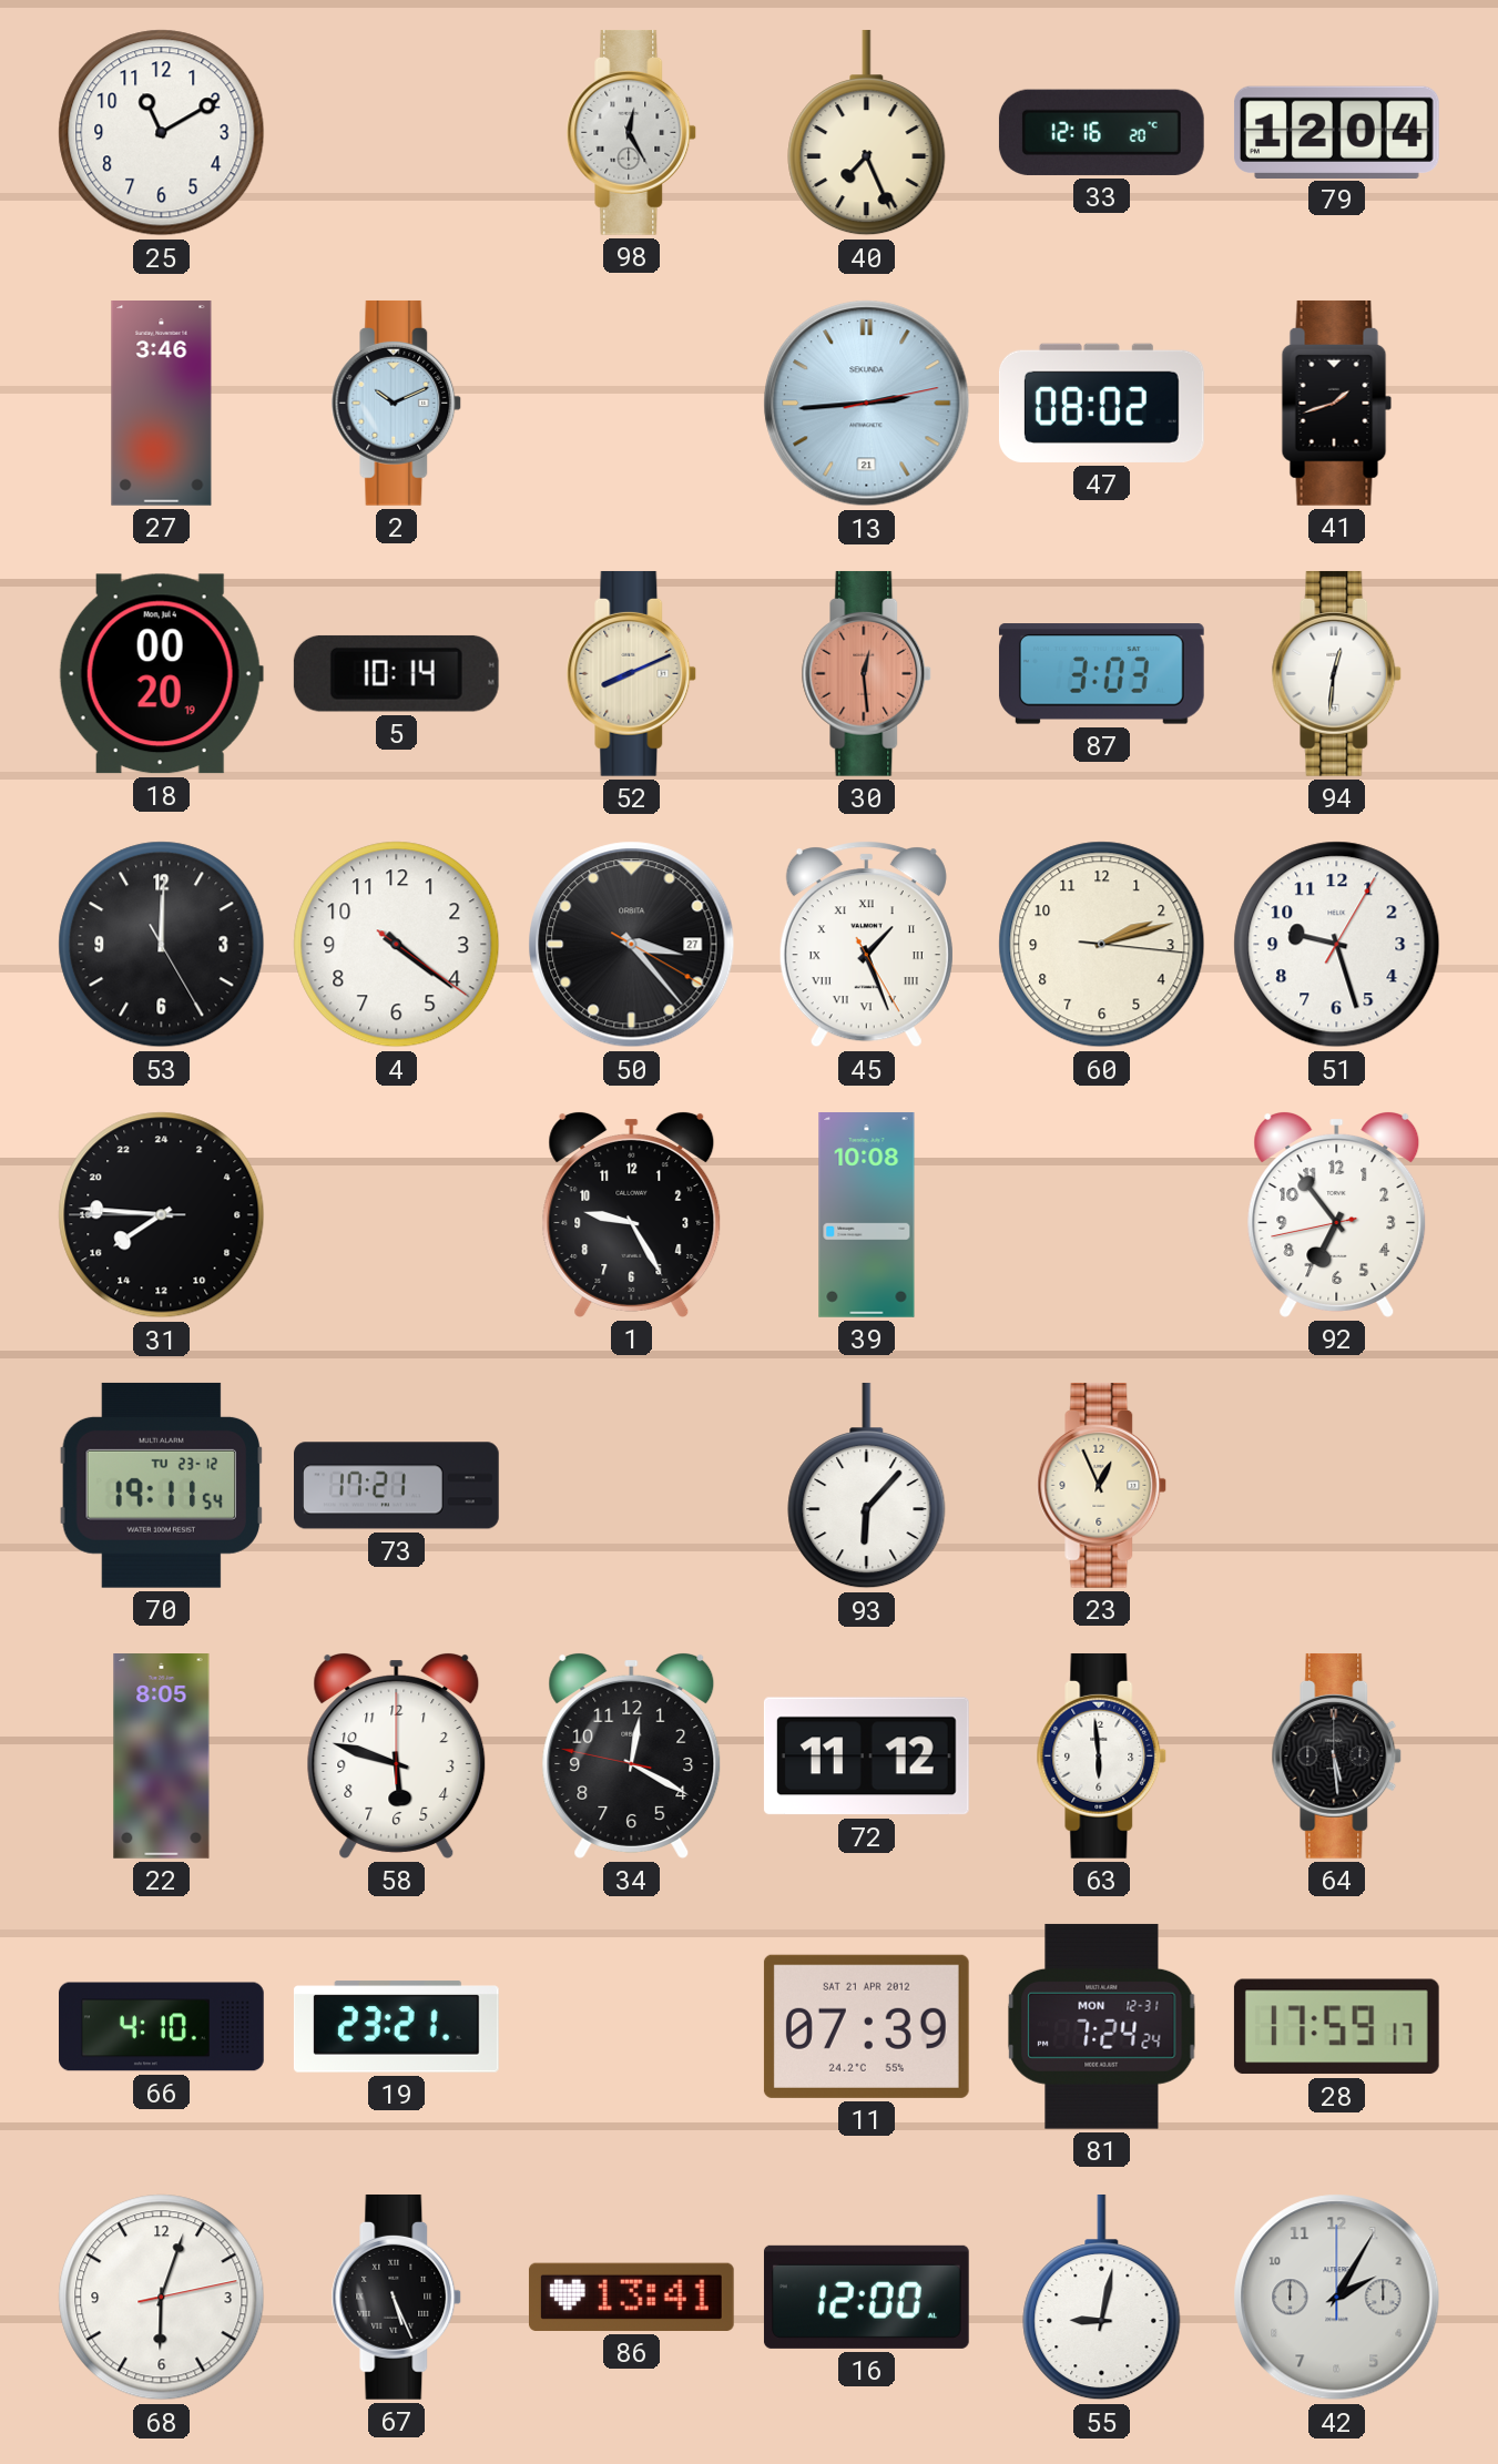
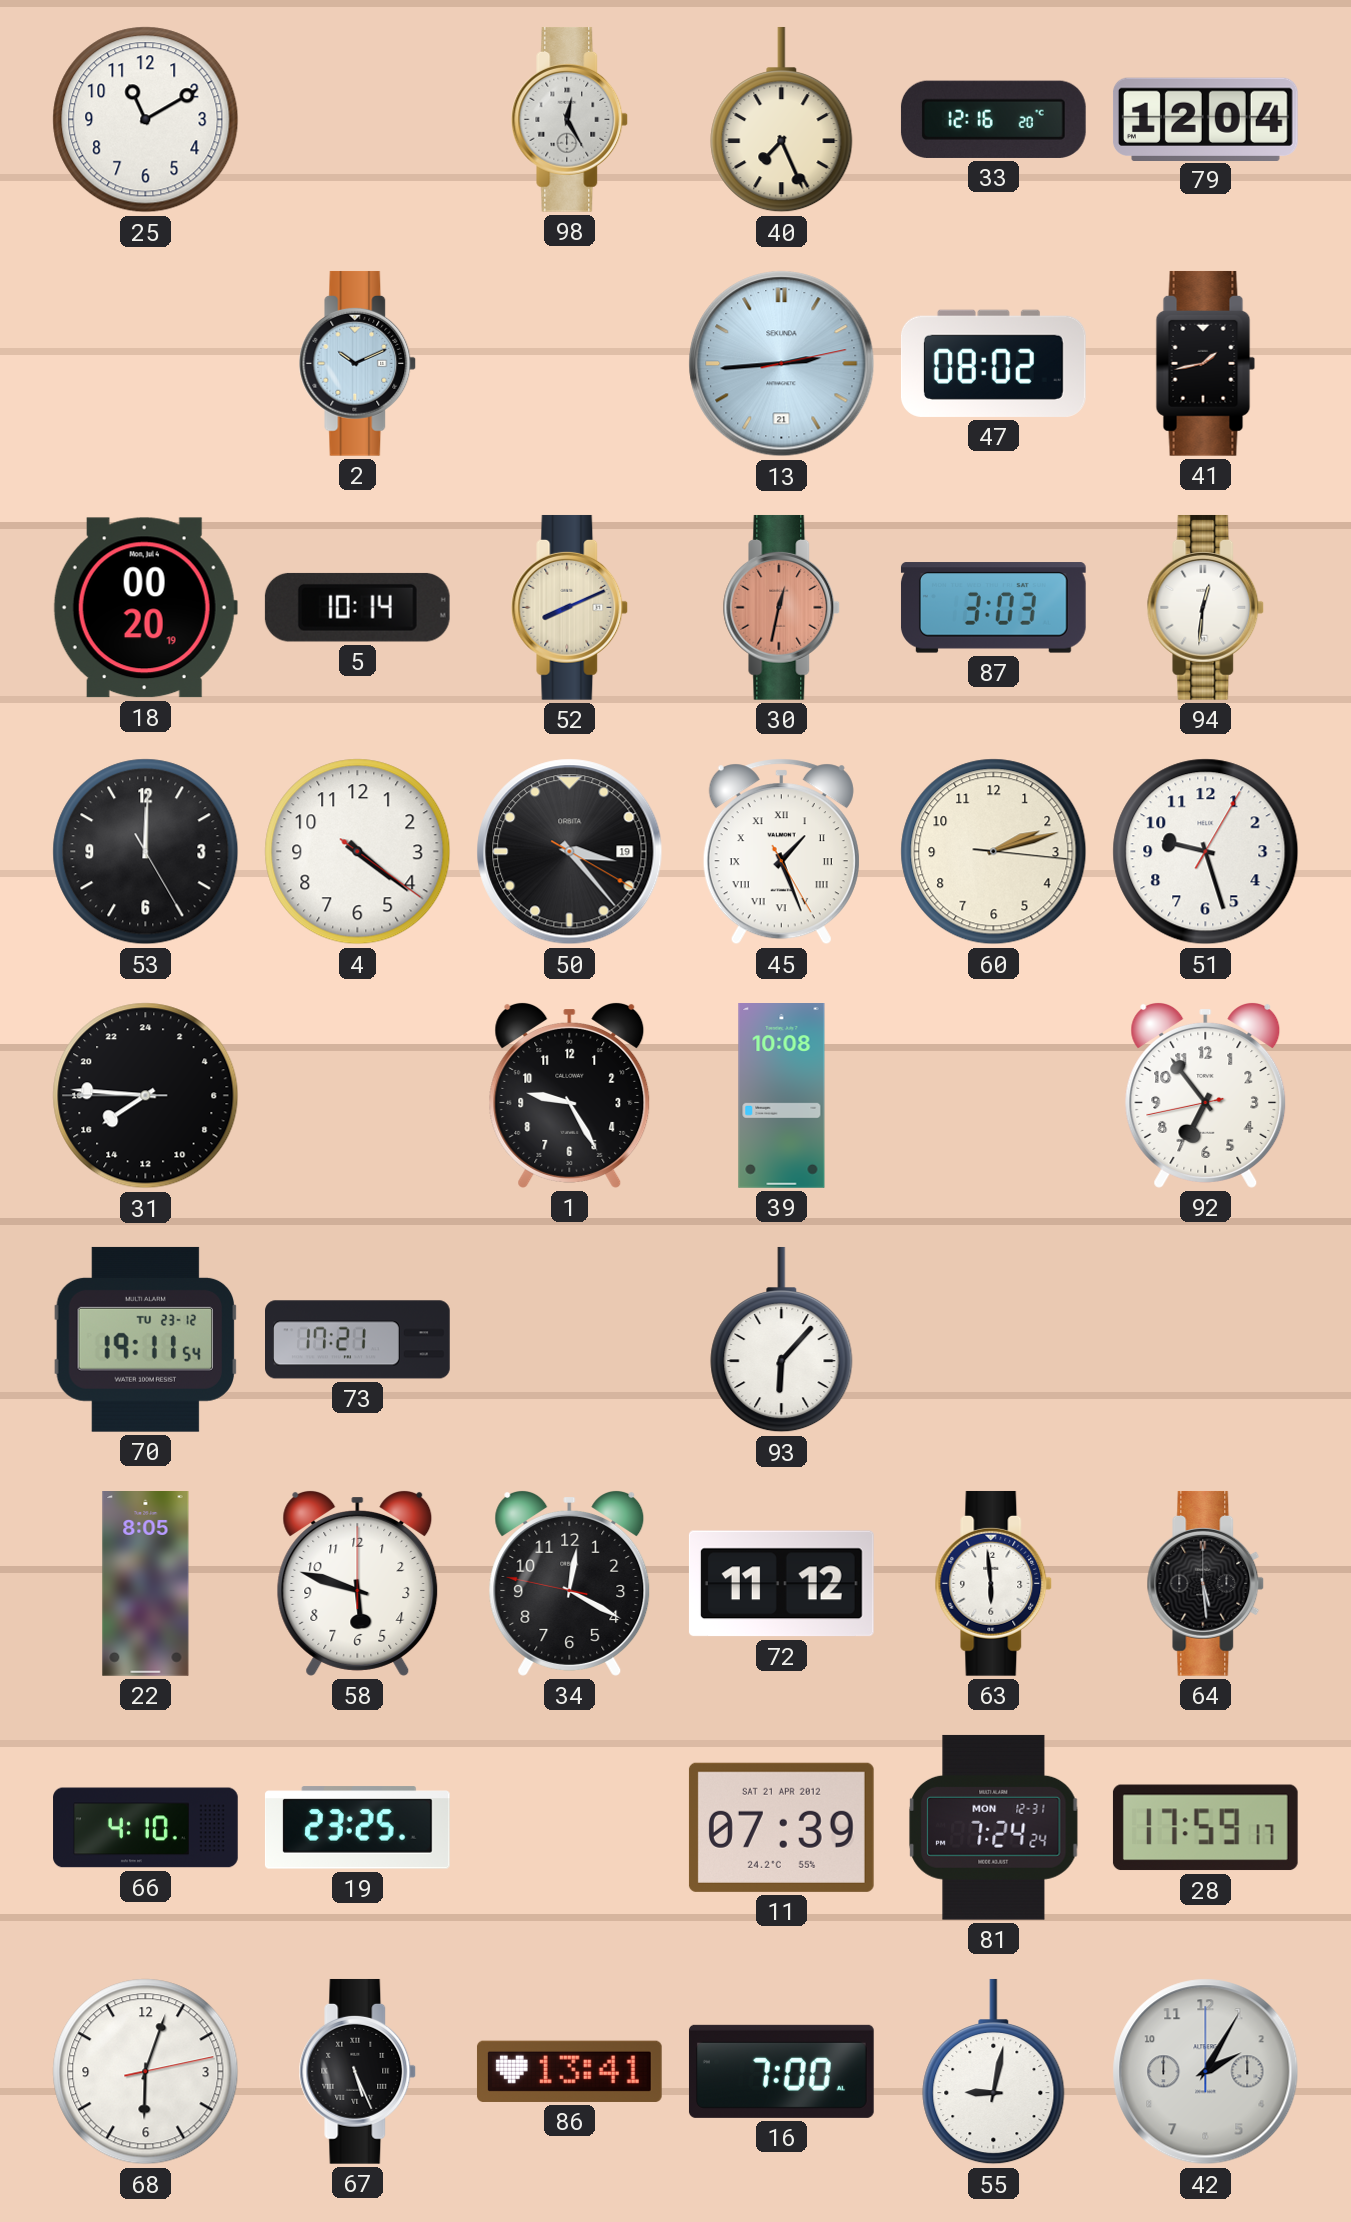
27: 3:46 -> none
41: 1:42 -> 1:43
30: 12:29 -> 12:32
50 date: 27 -> 19
23: 12:56 -> none
19: 23:21 -> 23:25
16: 12:00 -> 7:00
